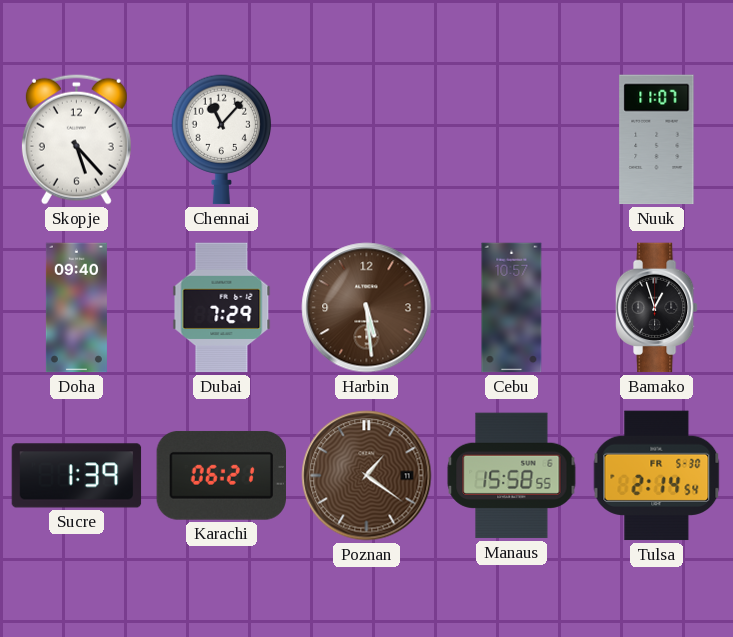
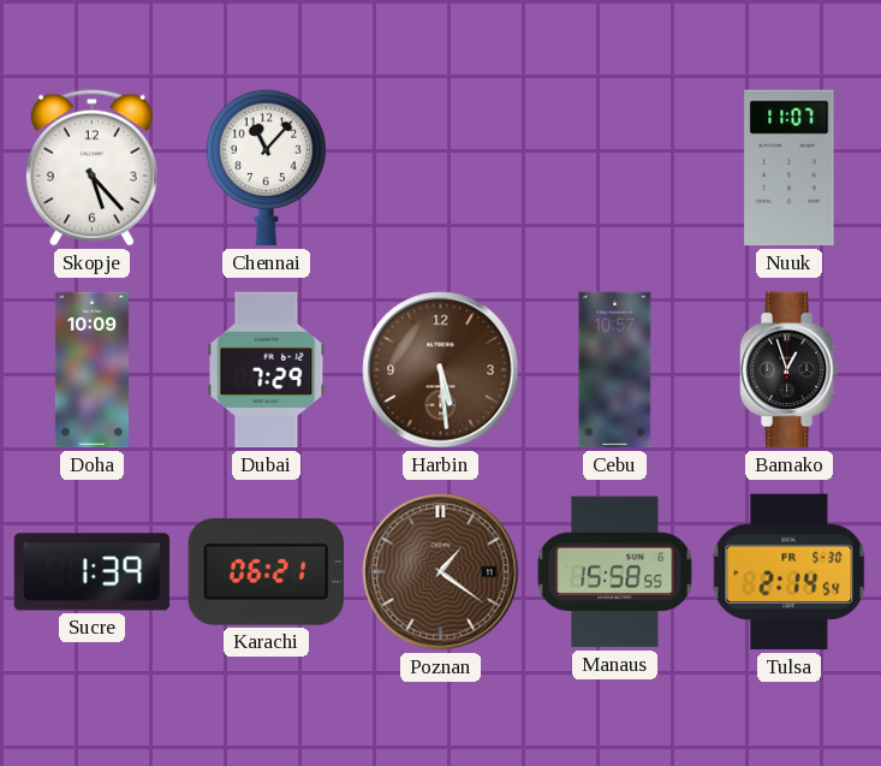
Doha: 09:40 -> 10:09
